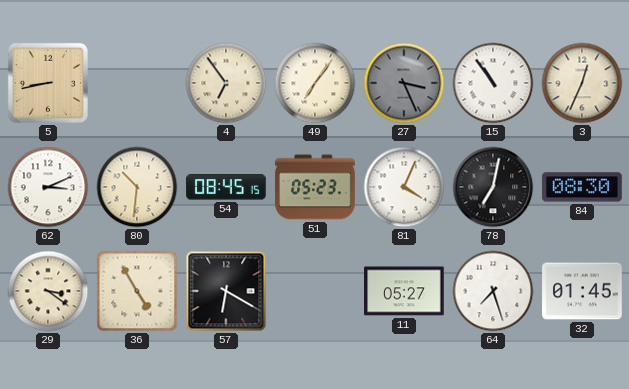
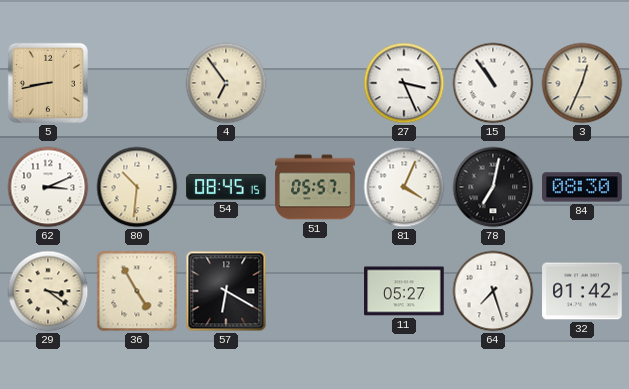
49: 7:06 -> none
27 dial: grey -> white
51: 05:23 -> 05:57
32: 01:45 -> 01:42
